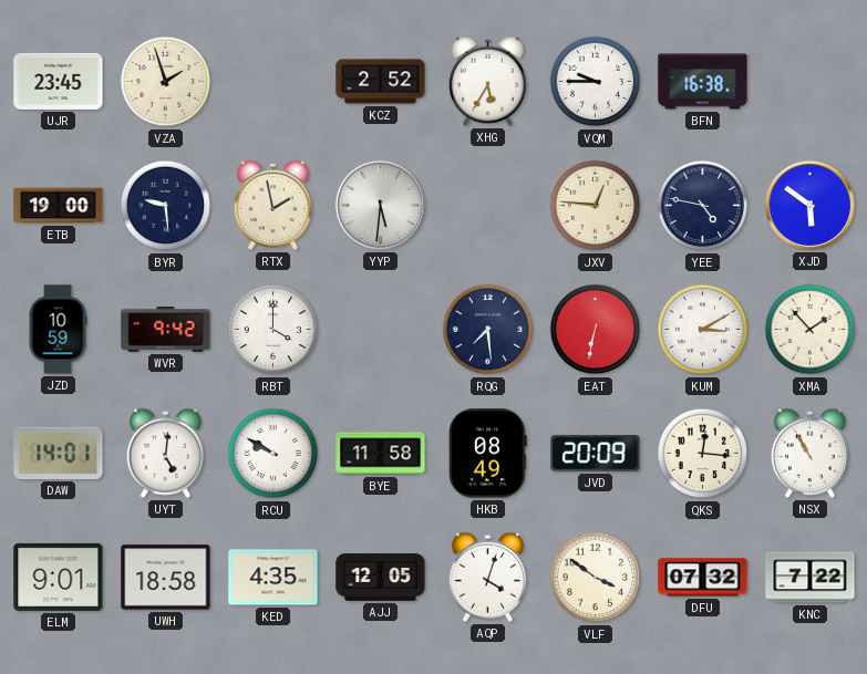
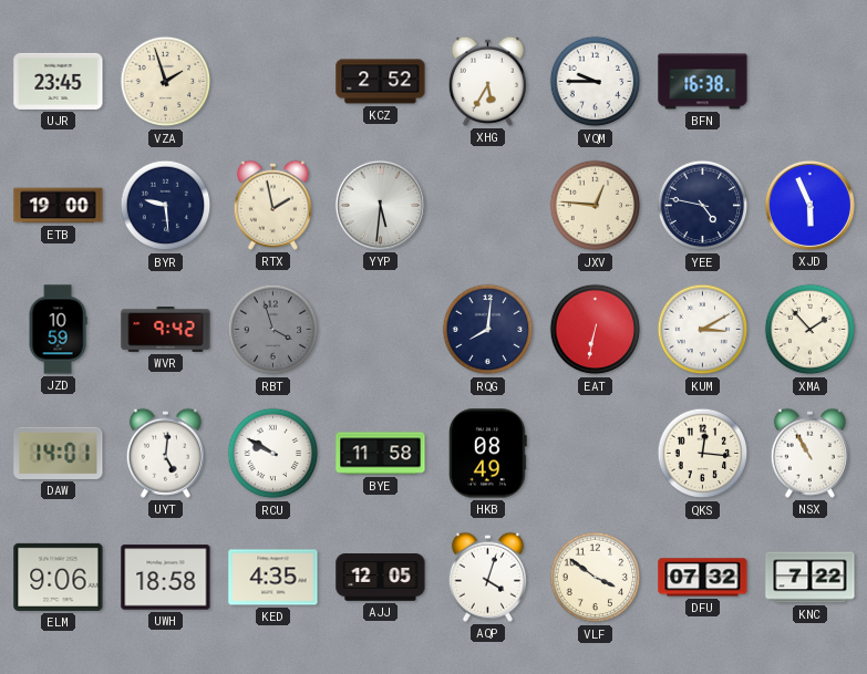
XJD: 5:51 -> 5:56
RBT: 4:00 -> 3:57
RBT dial: white -> grey
RQG: 7:29 -> 8:01
JVD: 20:09 -> none
ELM: 9:01 -> 9:06
